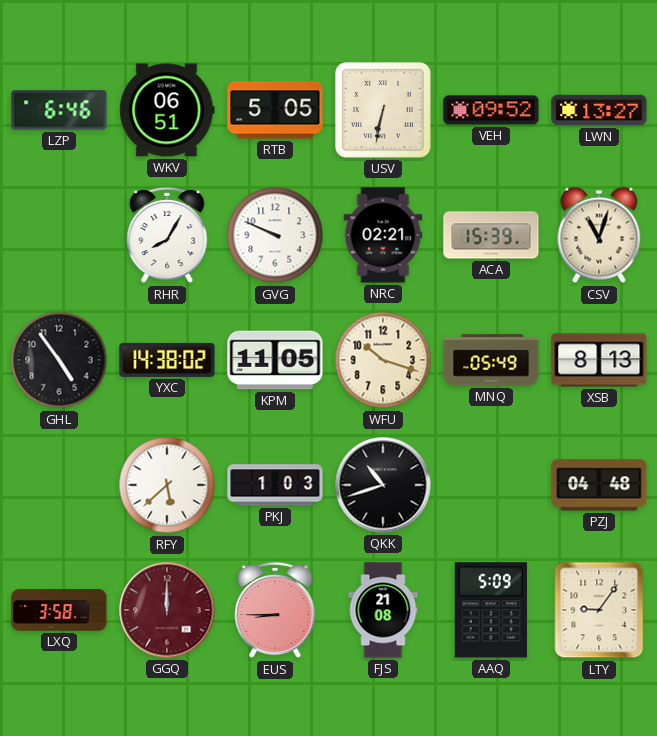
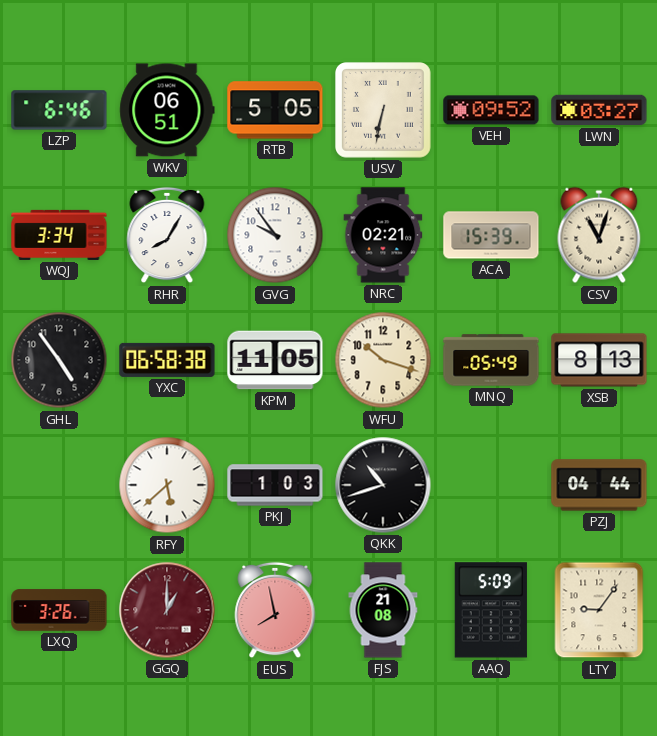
LWN: 13:27 -> 03:27
WQJ: none -> 3:34
GVG: 9:49 -> 9:54
YXC: 14:38 -> 06:58
PZJ: 04:48 -> 04:44
LXQ: 3:58 -> 3:26
GGQ: 12:00 -> 1:00
EUS: 8:45 -> 7:58
